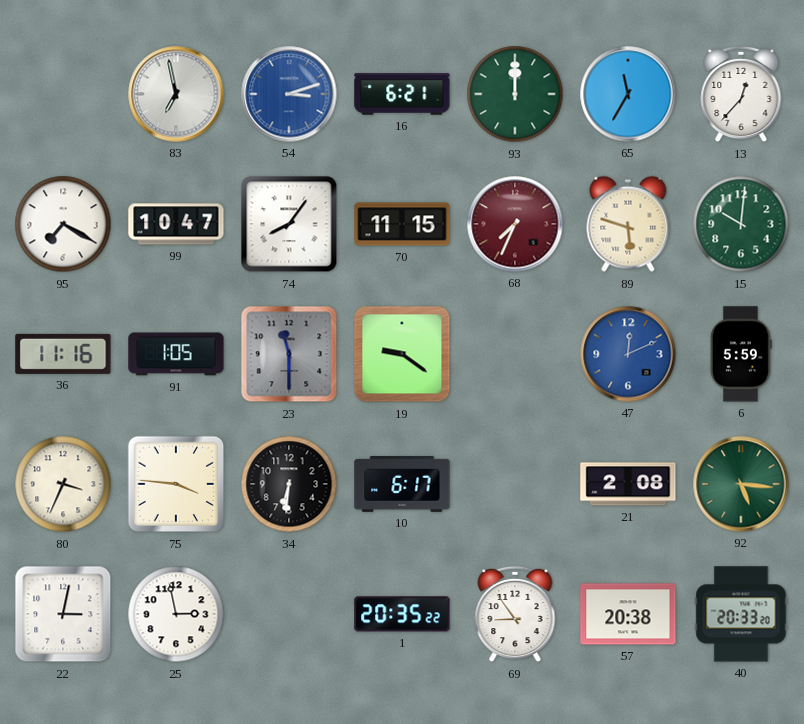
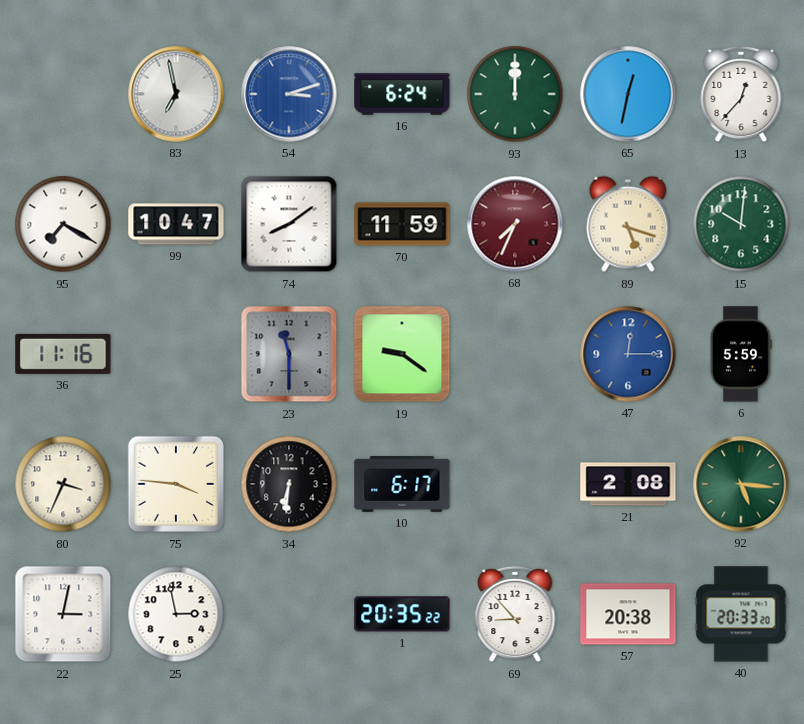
16: 6:21 -> 6:24
65: 11:35 -> 12:32
74: 8:06 -> 8:09
70: 11:15 -> 11:59
89: 5:48 -> 5:18
91: 1:05 -> none
47: 12:11 -> 12:15
69: 8:54 -> 8:53
